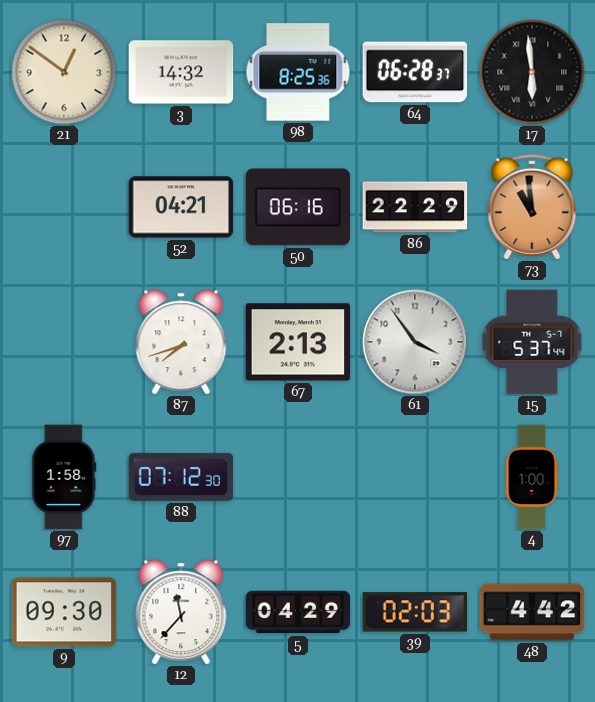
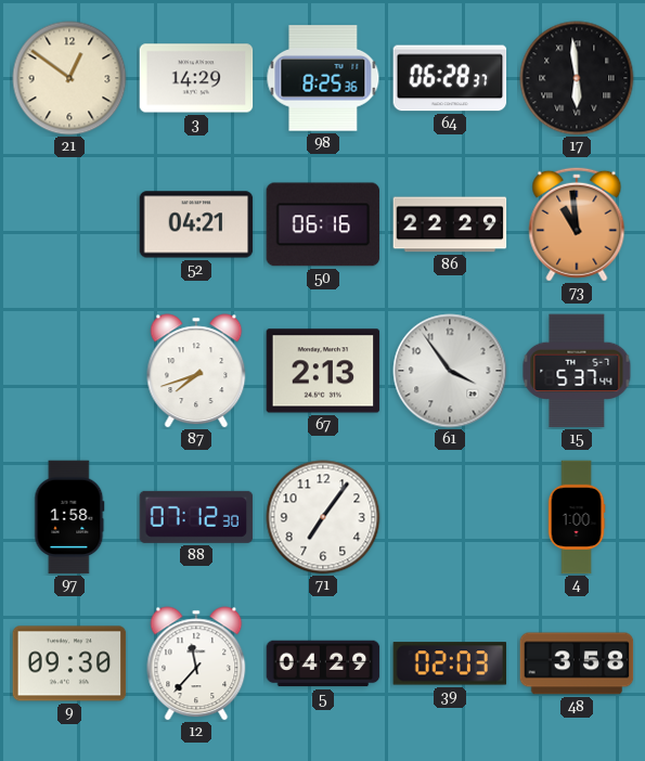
3: 14:32 -> 14:29
71: none -> 7:06
48: 4:42 -> 3:58
